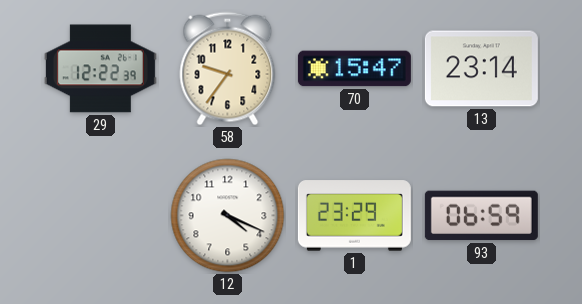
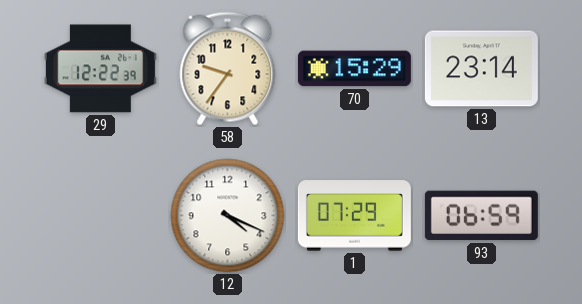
70: 15:47 -> 15:29
1: 23:29 -> 07:29
